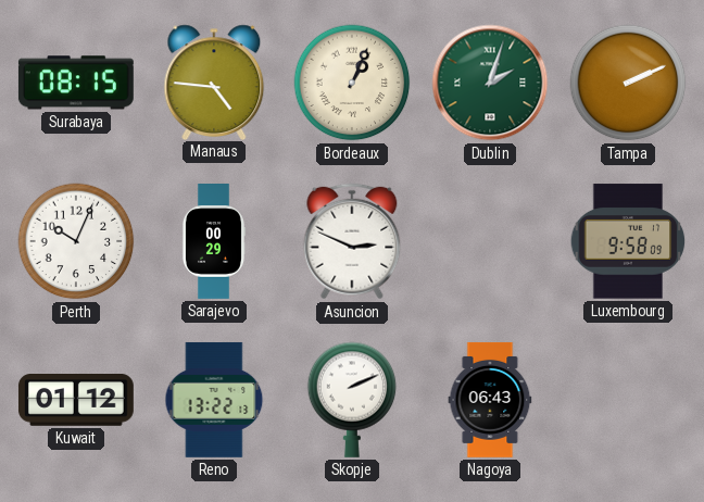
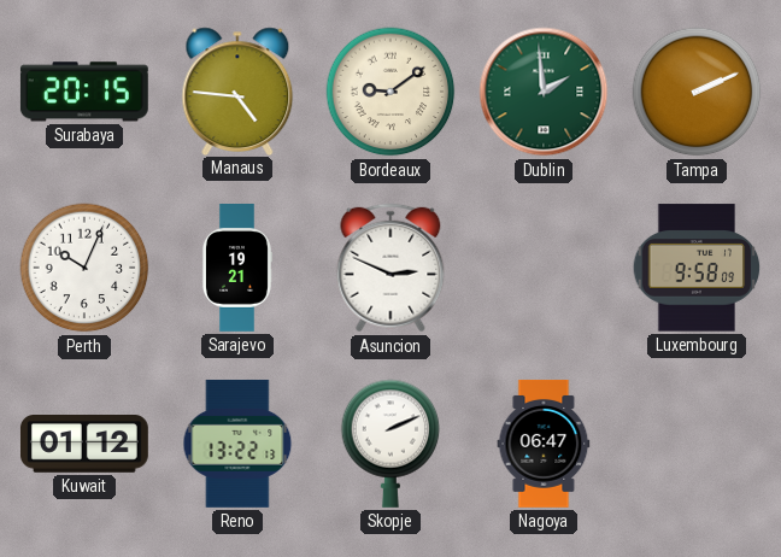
Surabaya: 08:15 -> 20:15
Bordeaux: 1:04 -> 9:09
Dublin: 2:03 -> 1:59
Sarajevo: 00:29 -> 19:21
Nagoya: 06:43 -> 06:47
